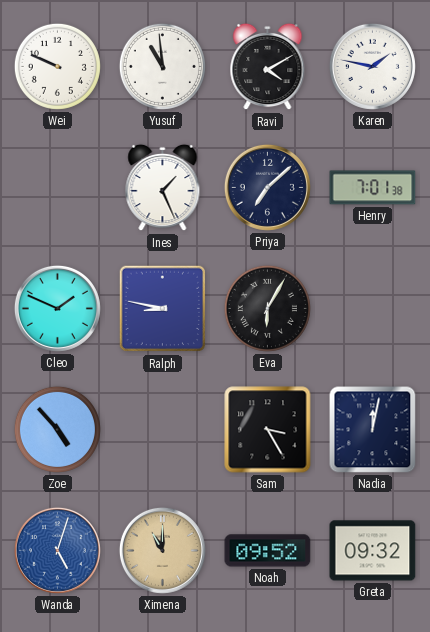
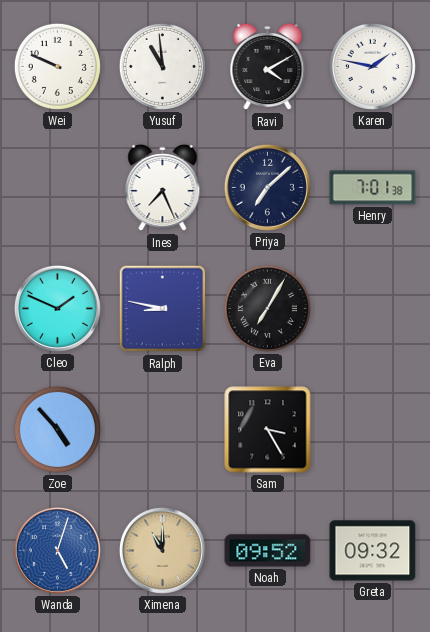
Ines: 1:26 -> 7:26
Eva: 6:05 -> 7:05
Nadia: 12:02 -> none
